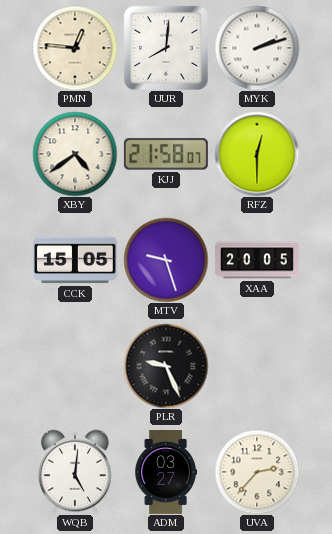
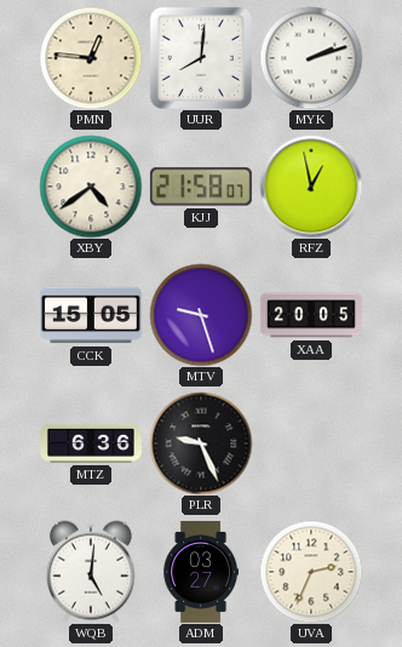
RFZ: 12:30 -> 12:58
MTZ: none -> 6:36
UVA: 2:37 -> 2:34
